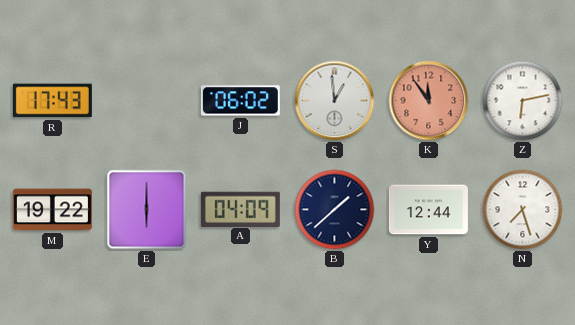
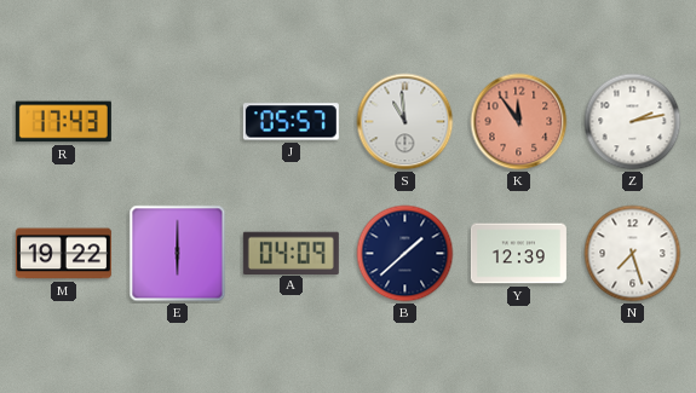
J: 06:02 -> 05:57
S: 12:59 -> 10:59
Z: 6:13 -> 2:13
Y: 12:44 -> 12:39
